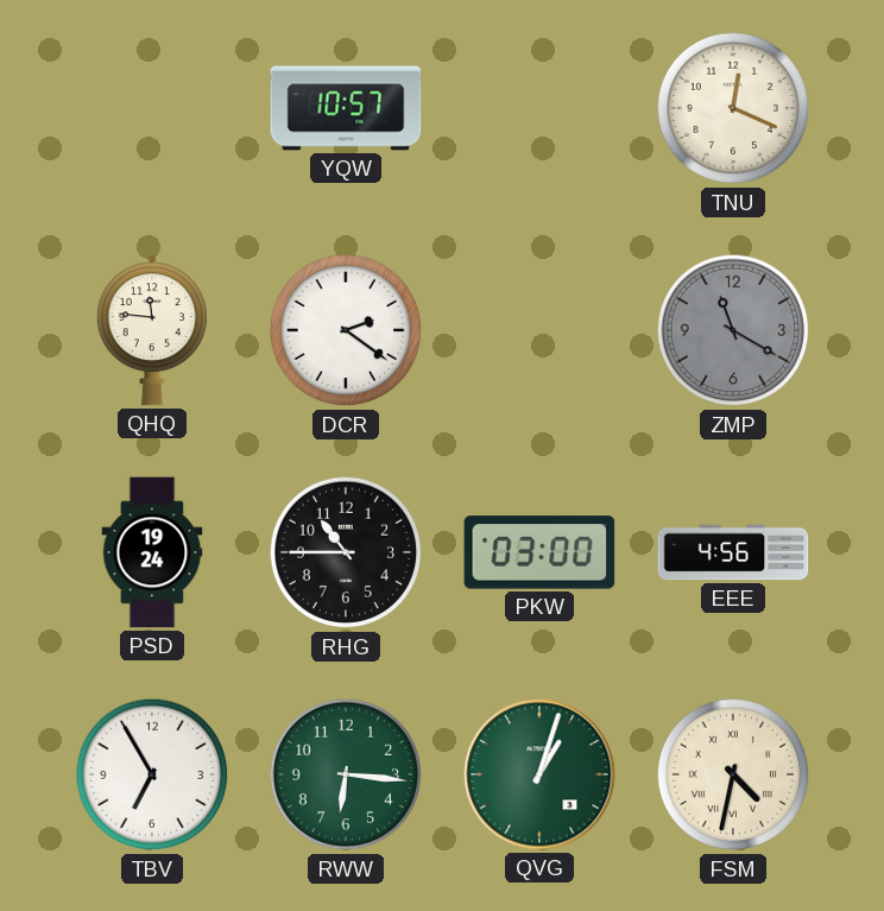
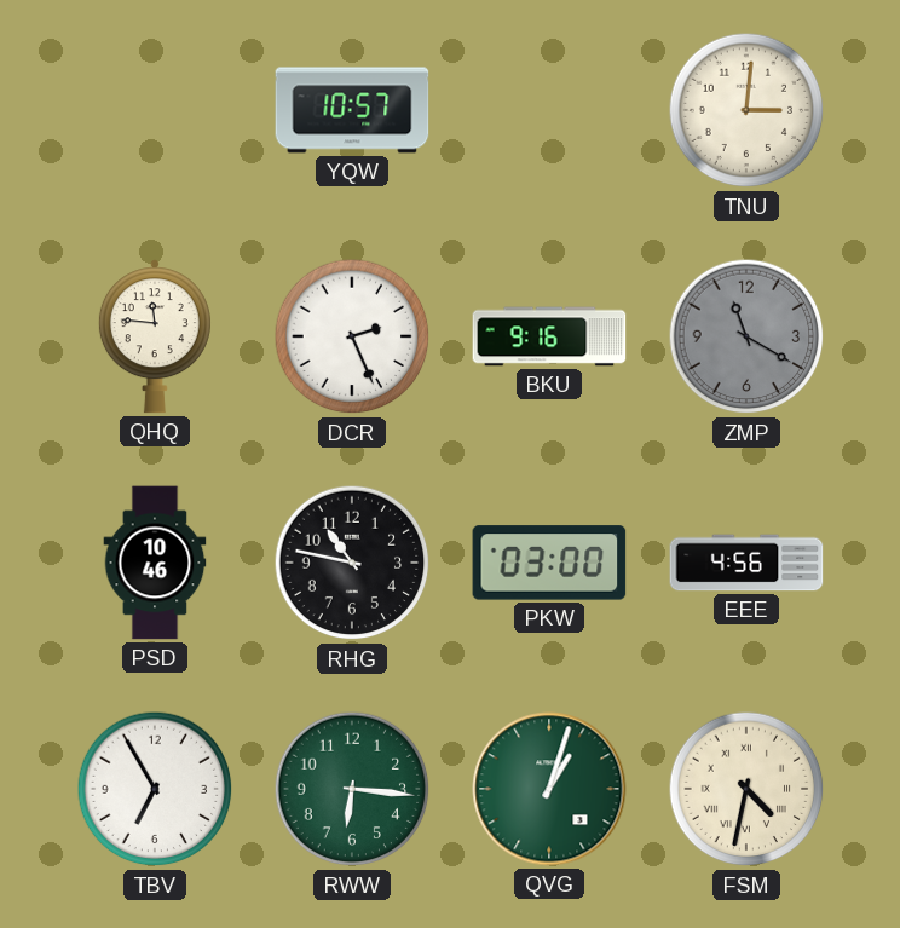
TNU: 12:19 -> 3:01
DCR: 2:21 -> 2:26
BKU: none -> 9:16
PSD: 19:24 -> 10:46
RHG: 10:45 -> 10:47
